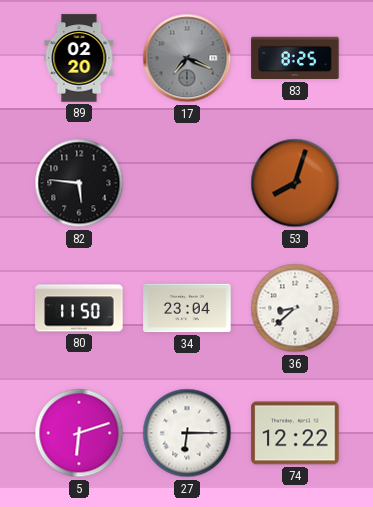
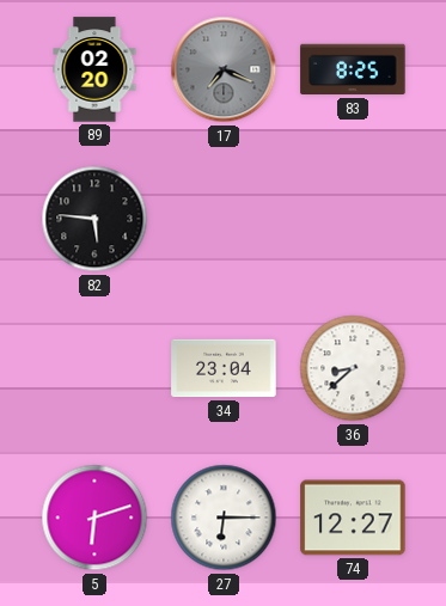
53: 8:03 -> none
80: 11:50 -> none
74: 12:22 -> 12:27
